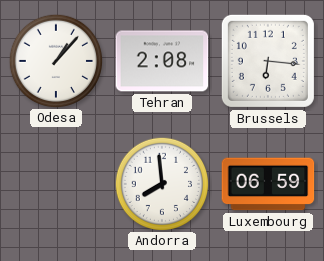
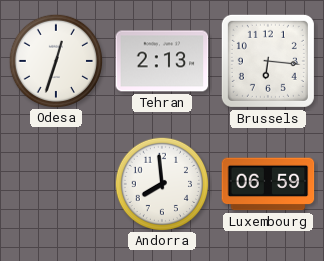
Odesa: 1:07 -> 12:33
Tehran: 2:08 -> 2:13
